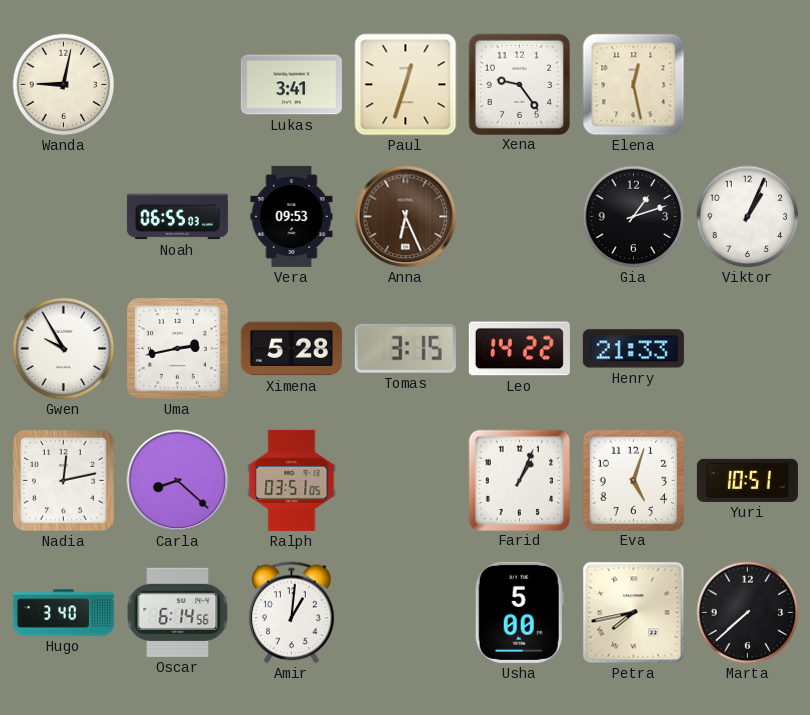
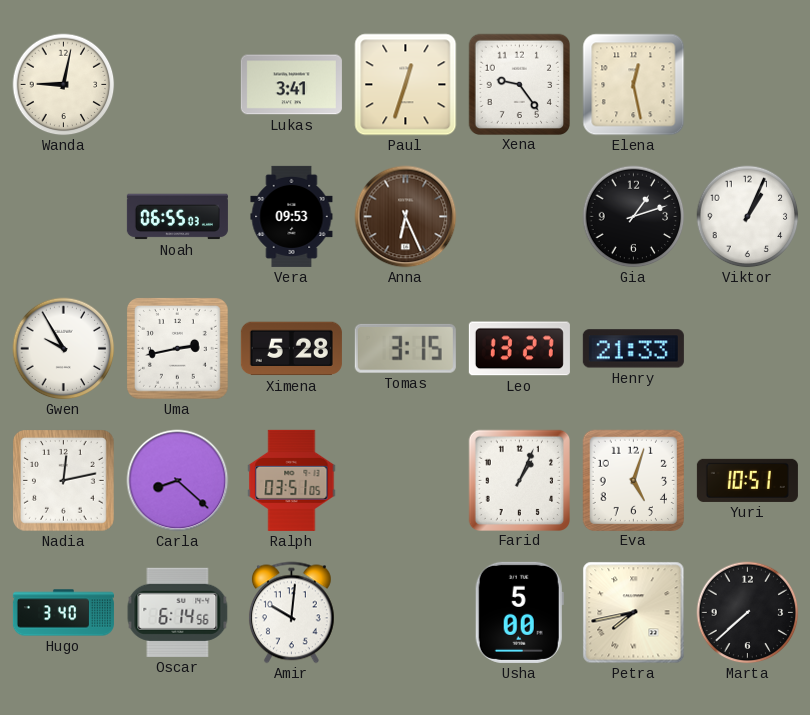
Leo: 14:22 -> 13:27
Amir: 1:01 -> 10:01
